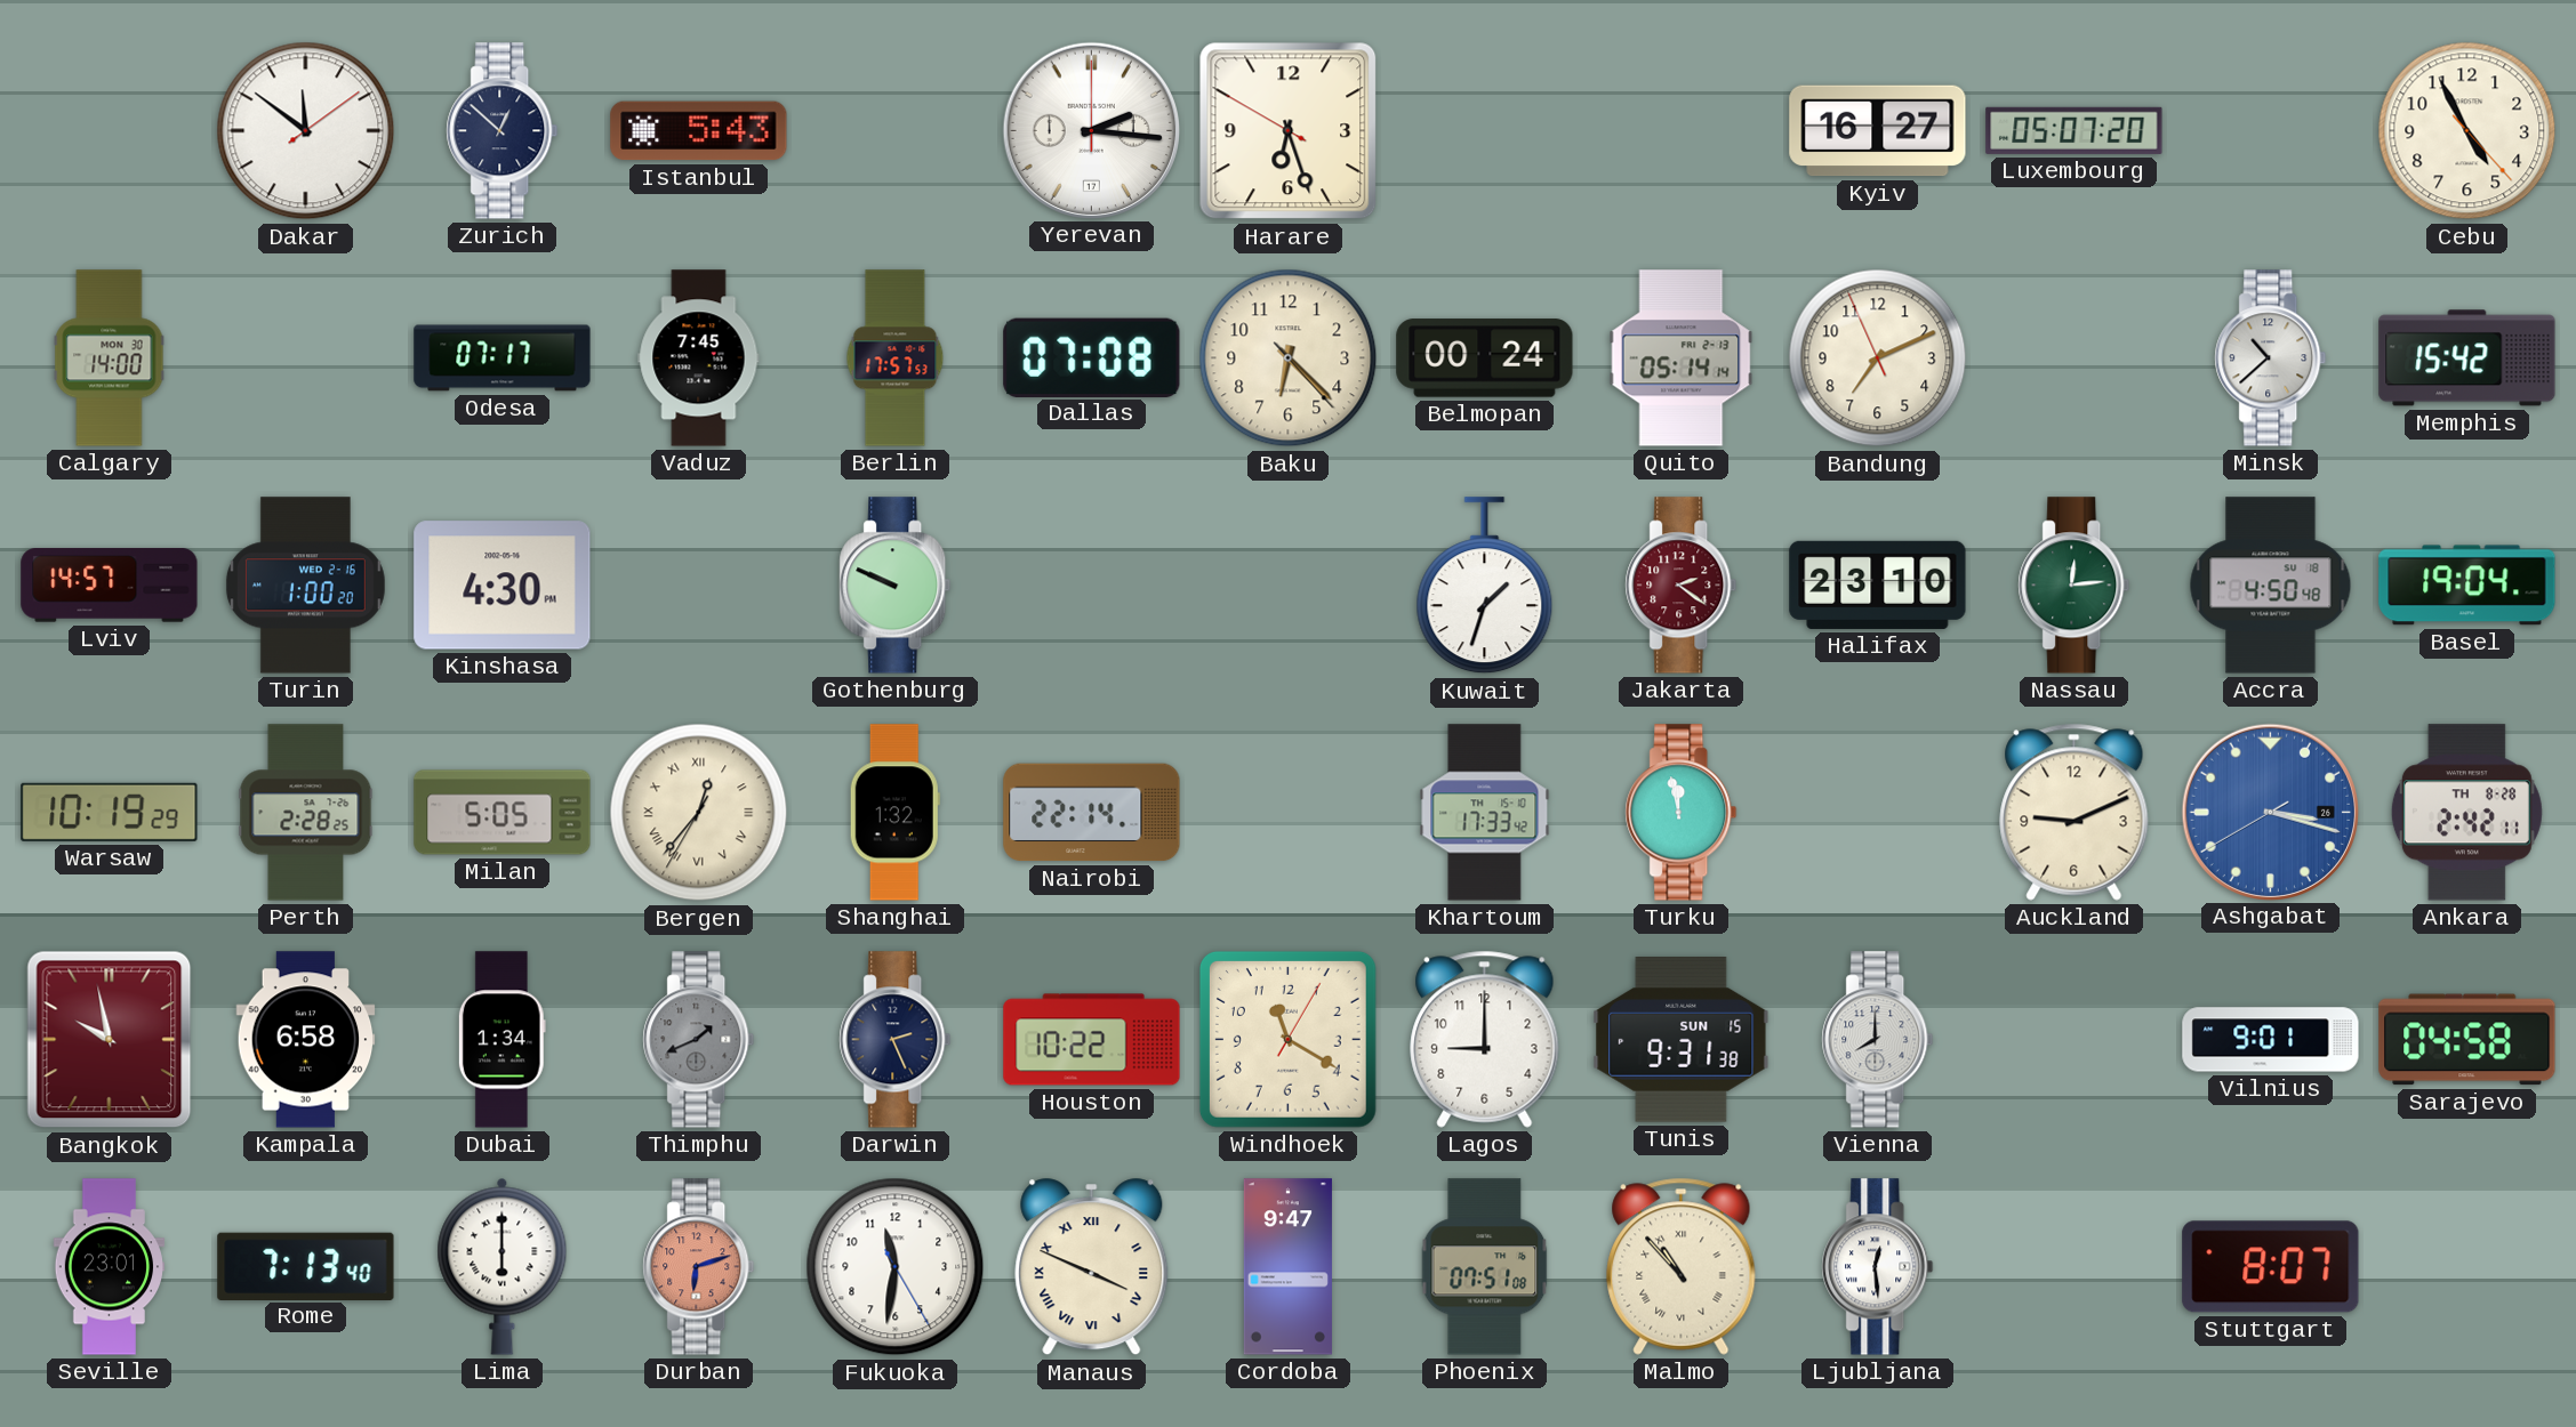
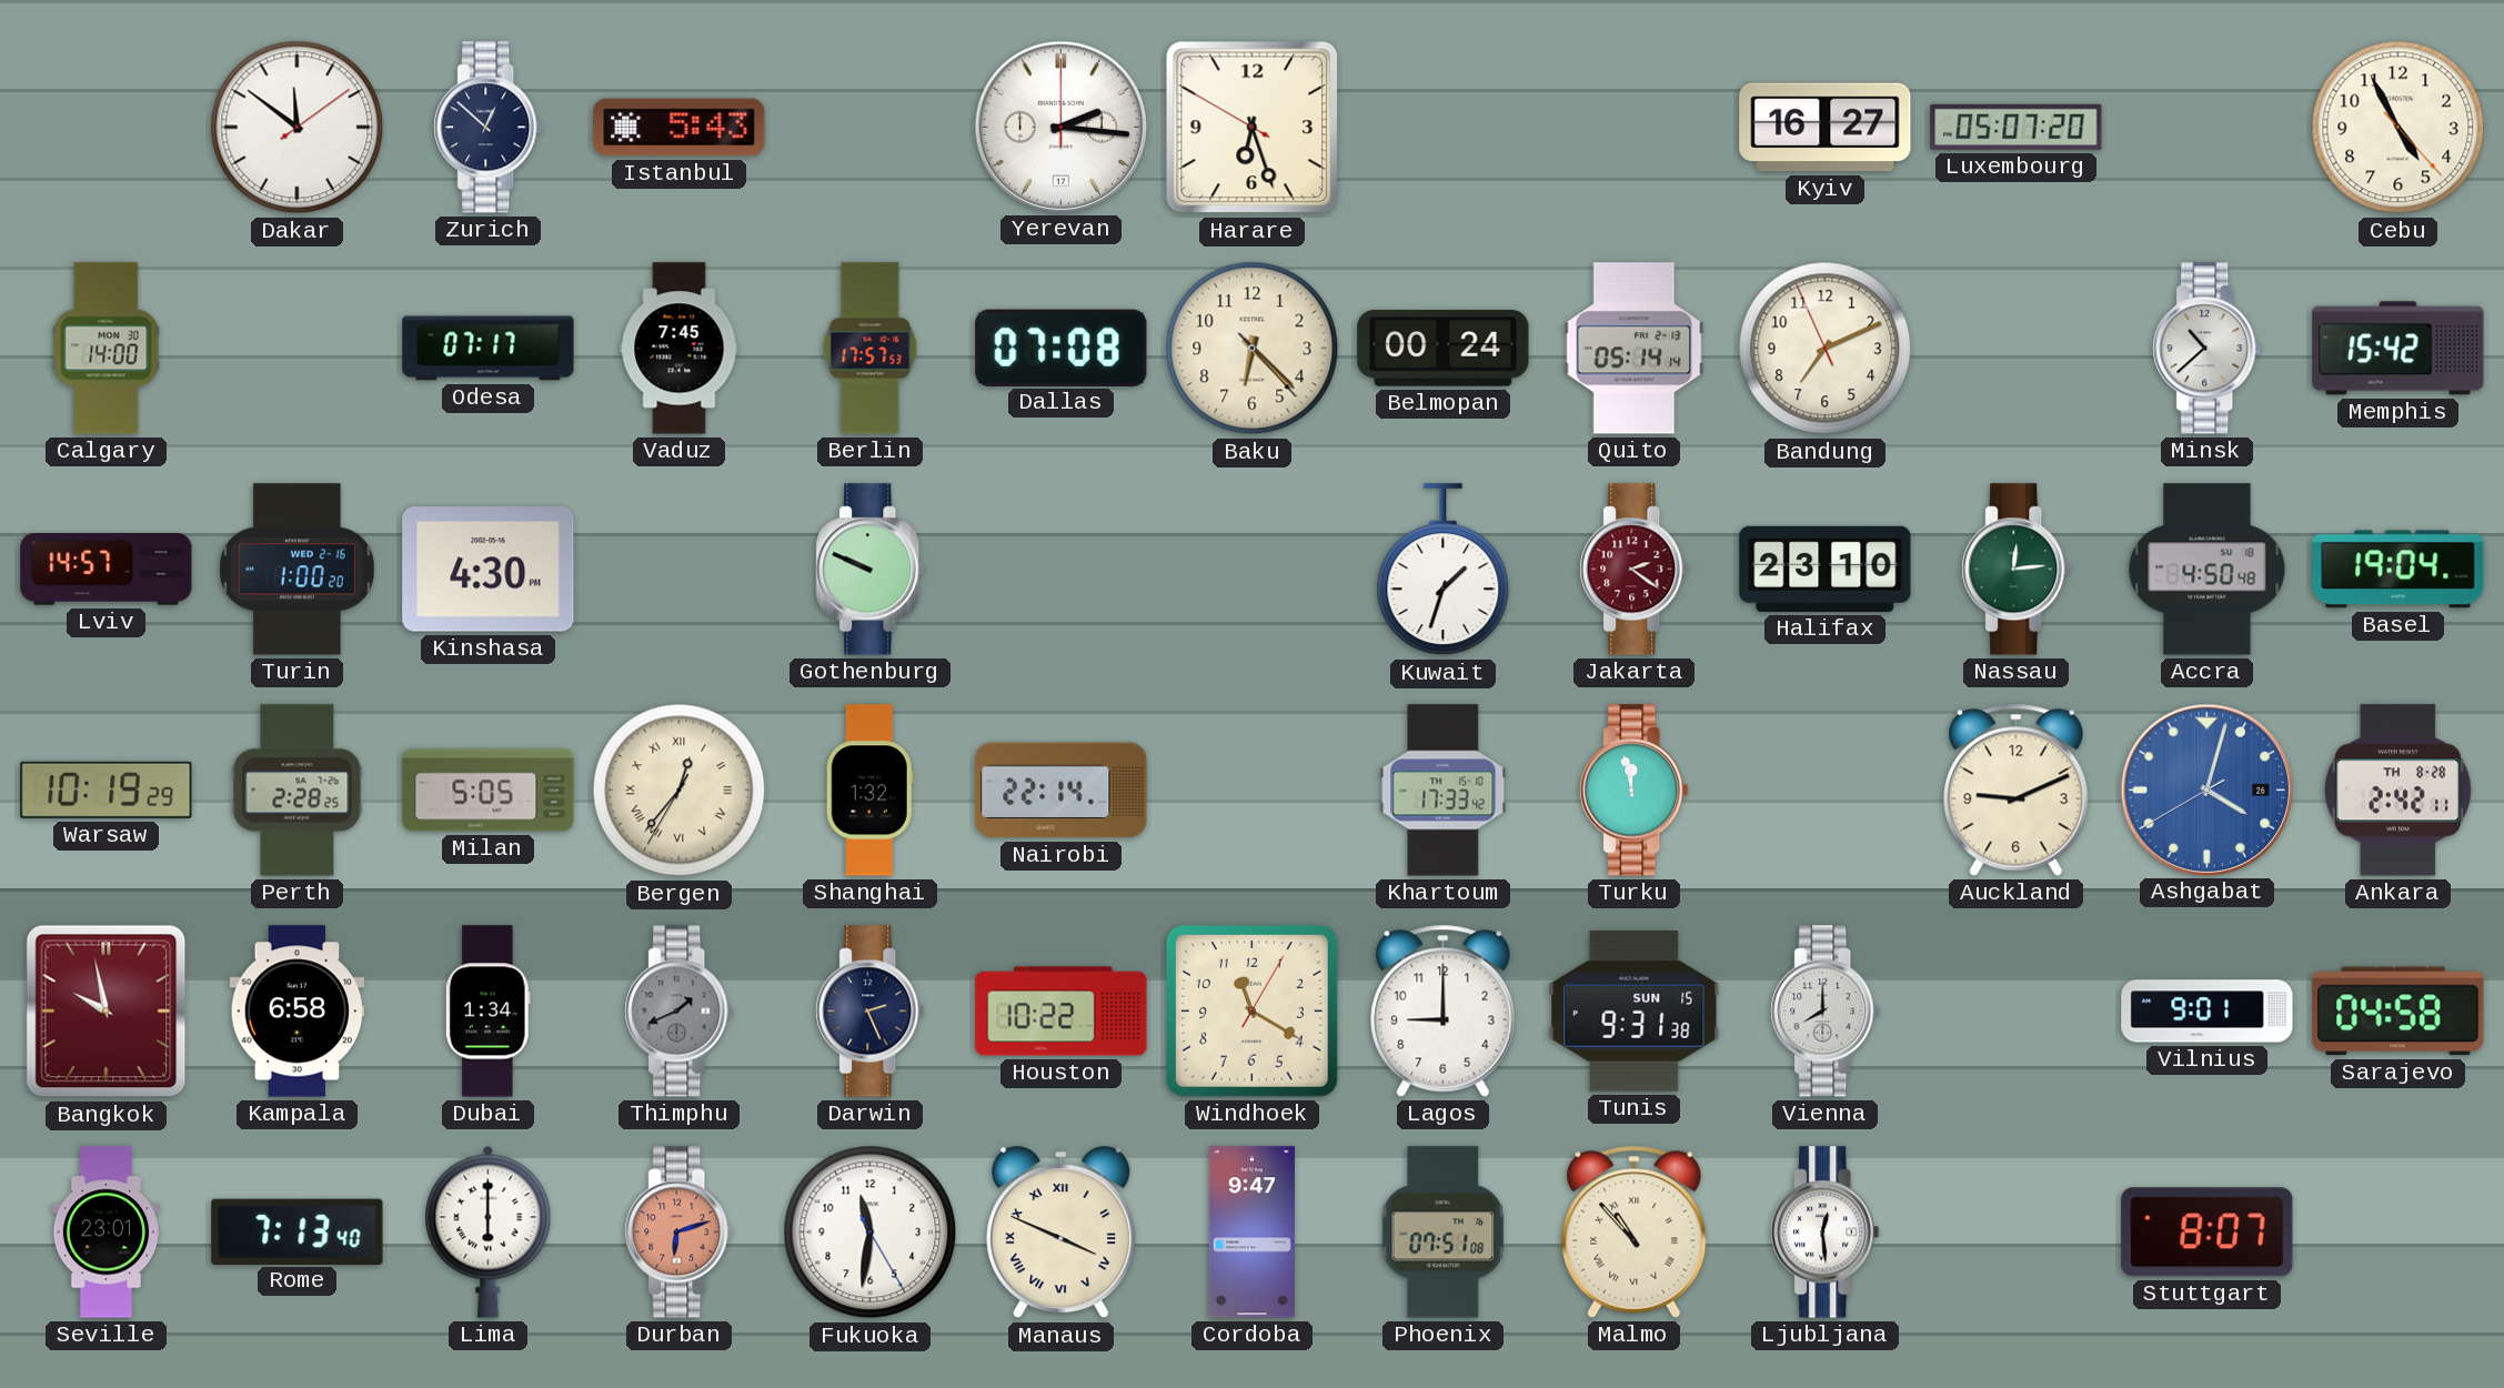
Ashgabat: 3:17 -> 4:02
